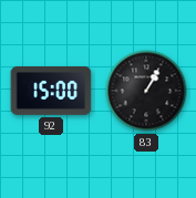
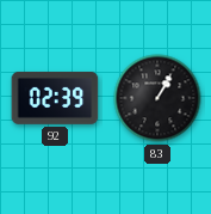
92: 15:00 -> 02:39
